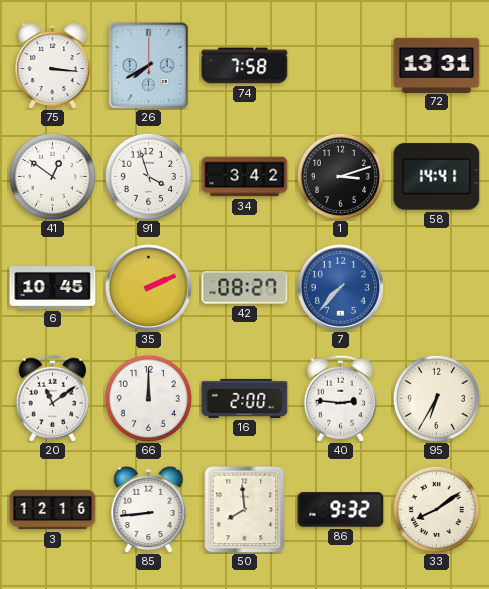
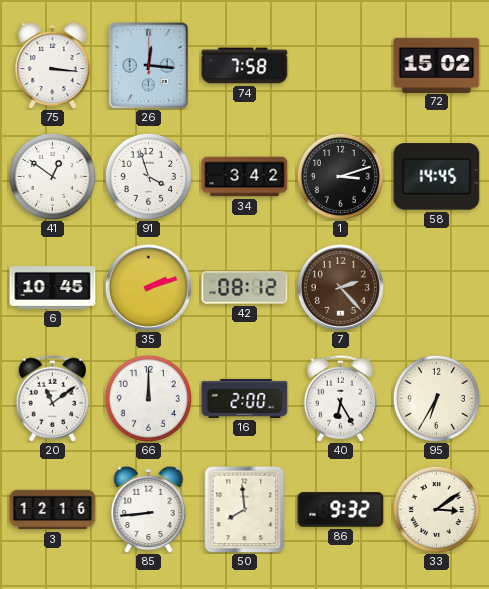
26: 7:40 -> 12:16
72: 13:31 -> 15:02
58: 14:41 -> 14:45
35: 2:11 -> 2:12
42: 08:27 -> 08:12
7: 7:37 -> 2:23
7 dial: blue -> brown
40: 2:46 -> 6:25
33: 8:09 -> 3:09
